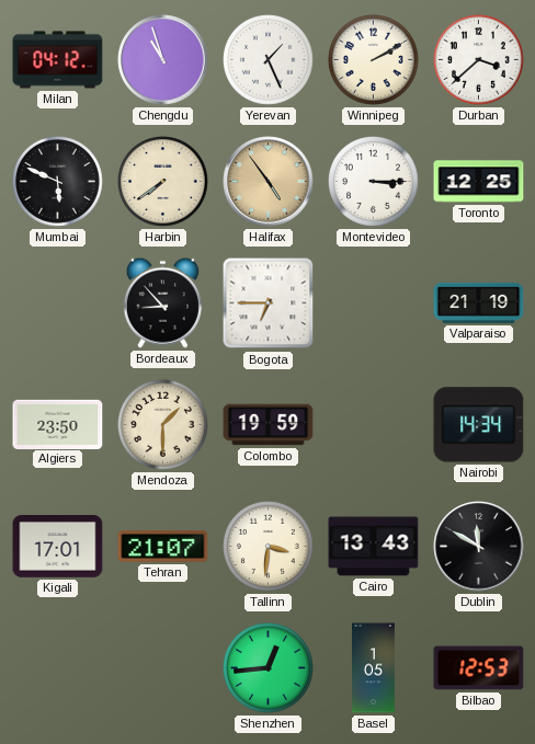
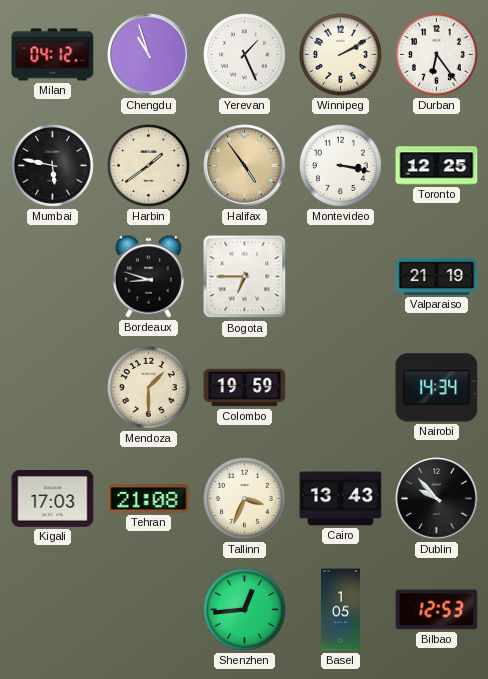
Durban: 3:38 -> 6:24
Mumbai: 5:49 -> 5:47
Harbin: 7:39 -> 1:39
Montevideo: 3:15 -> 3:17
Bordeaux: 8:53 -> 8:48
Algiers: 23:50 -> none
Kigali: 17:01 -> 17:03
Tehran: 21:07 -> 21:08
Tallinn: 3:31 -> 3:34
Dublin: 11:50 -> 9:53
